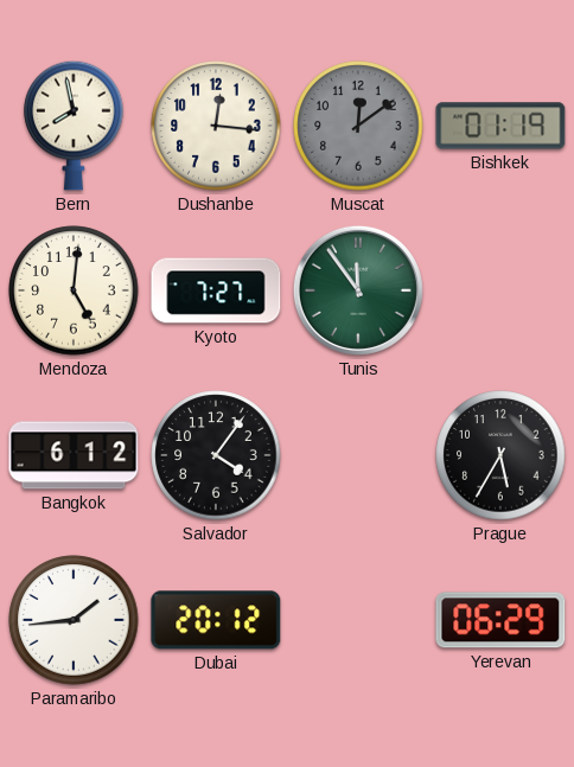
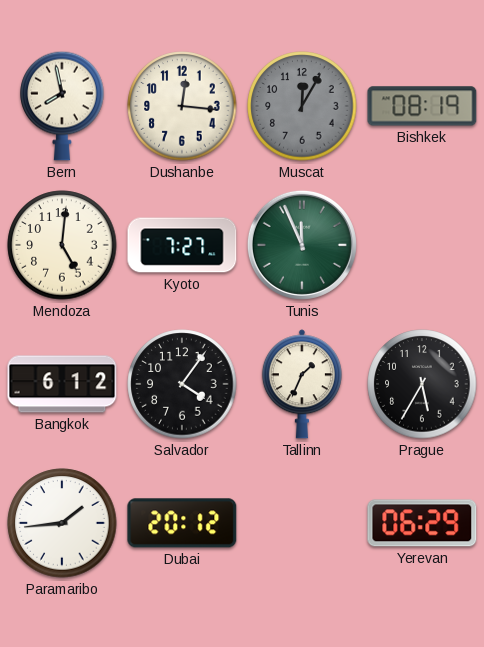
Muscat: 12:09 -> 12:05
Bishkek: 01:19 -> 08:19
Tunis: 11:54 -> 11:56
Tallinn: none -> 1:34
